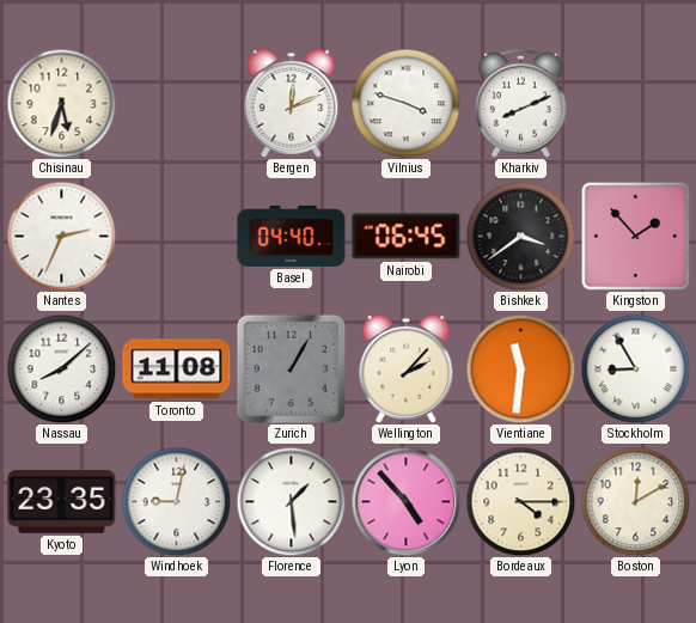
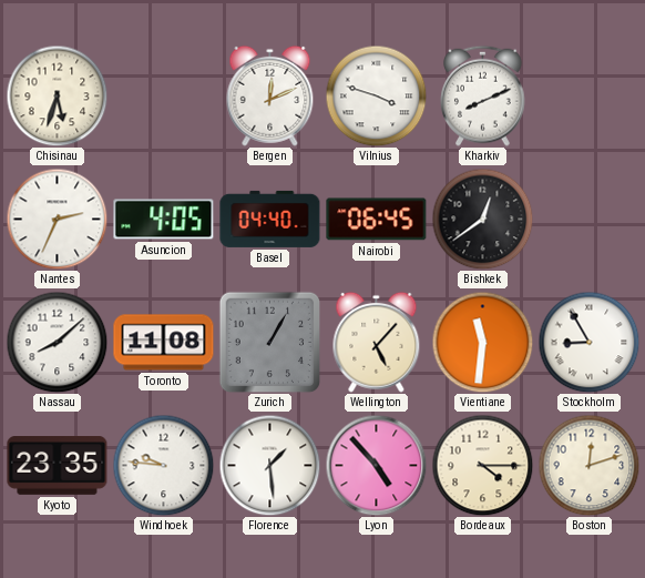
Asuncion: none -> 4:05
Bishkek: 3:39 -> 12:39
Kingston: 1:53 -> none
Wellington: 2:07 -> 5:07
Windhoek: 9:02 -> 9:46
Boston: 12:10 -> 12:12
